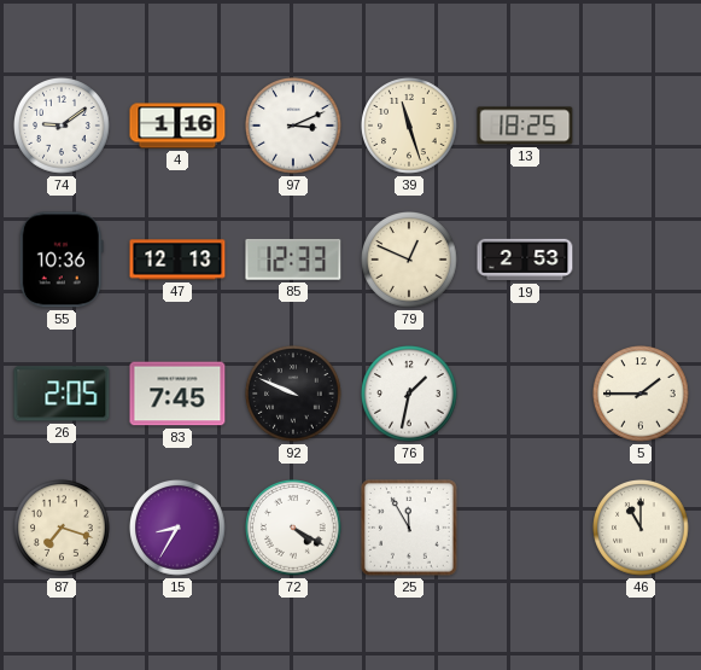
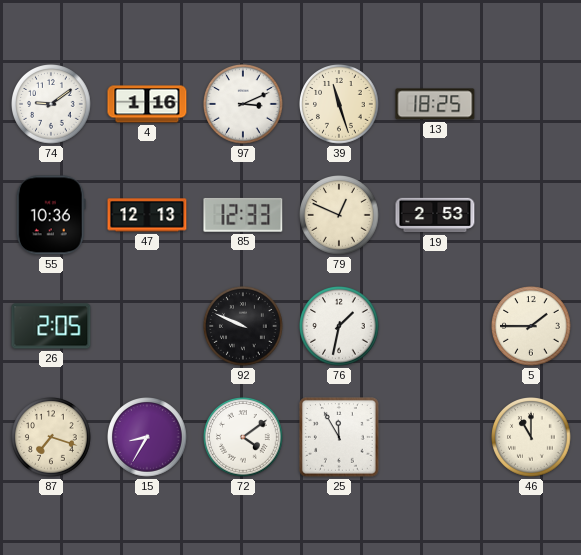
83: 7:45 -> none
72: 4:20 -> 4:09
